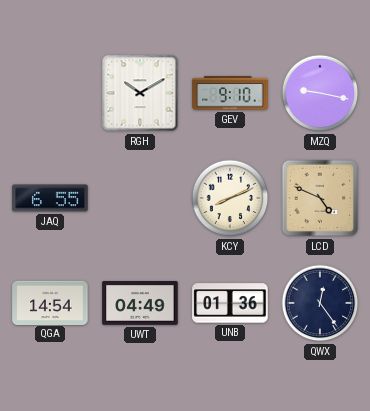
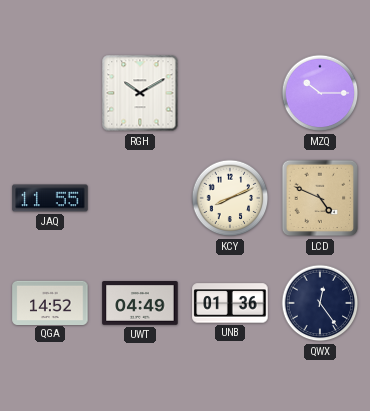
GEV: 9:10 -> none
MZQ: 9:17 -> 10:15
JAQ: 6:55 -> 11:55
QGA: 14:54 -> 14:52
